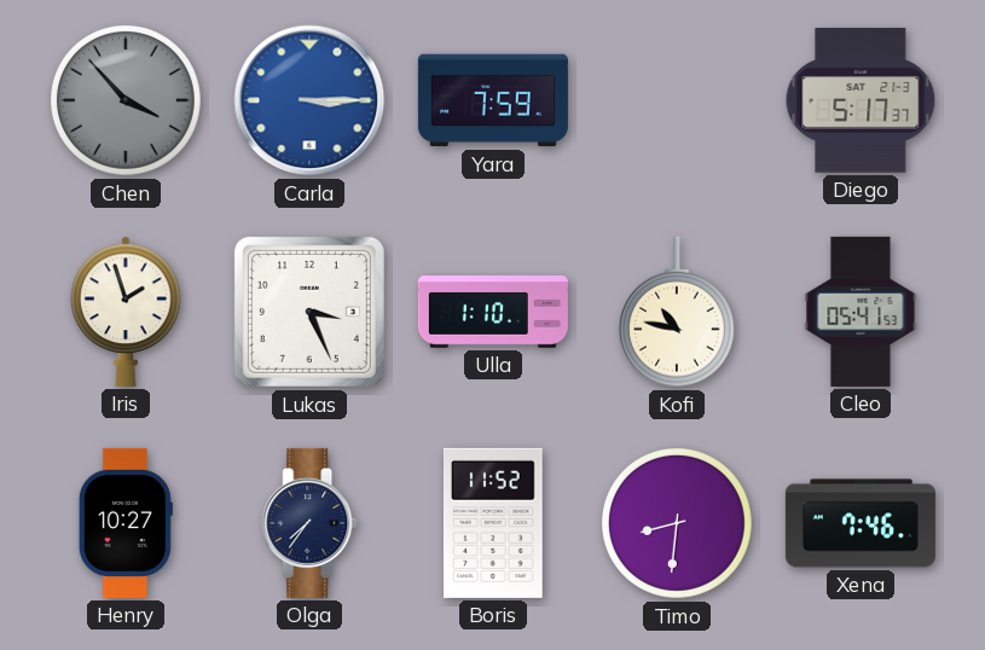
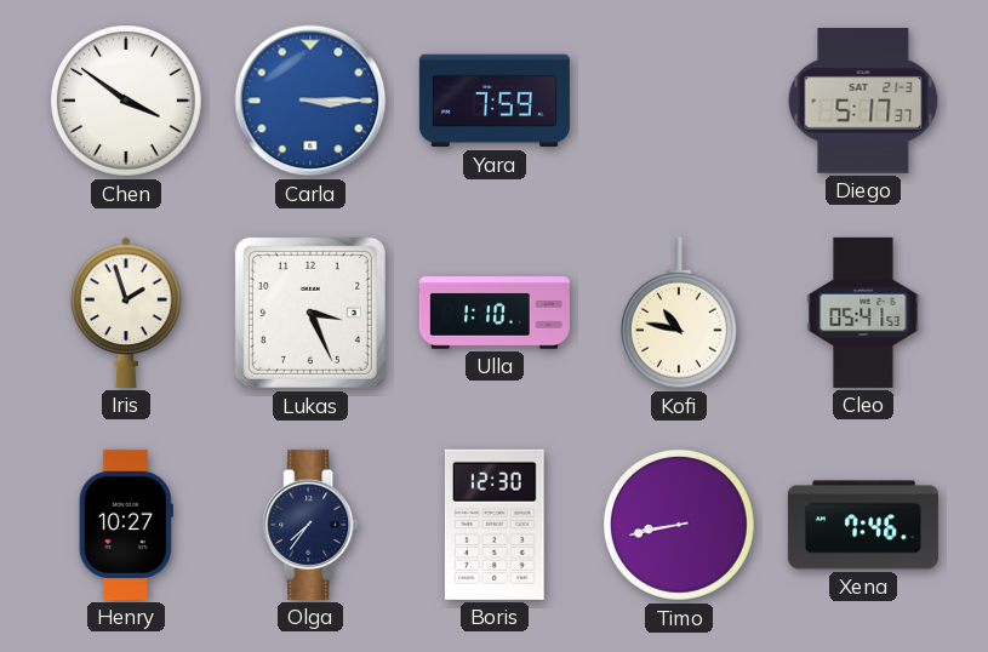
Chen: 3:53 -> 3:51
Chen dial: grey -> white
Boris: 11:52 -> 12:30
Timo: 8:31 -> 8:43
